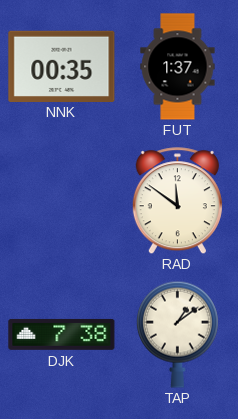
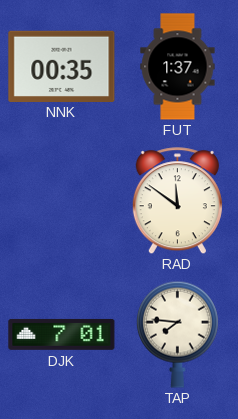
DJK: 7:38 -> 7:01
TAP: 1:09 -> 7:46
